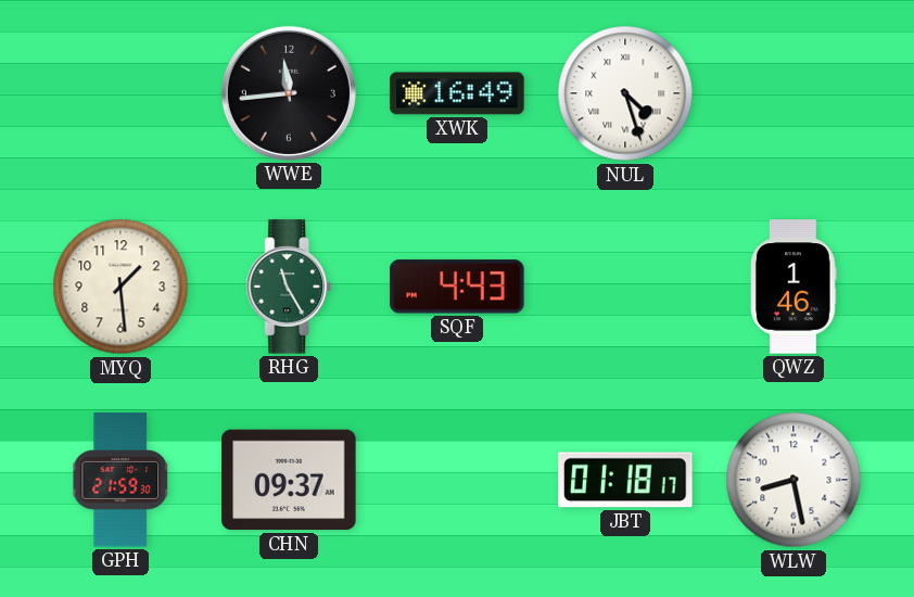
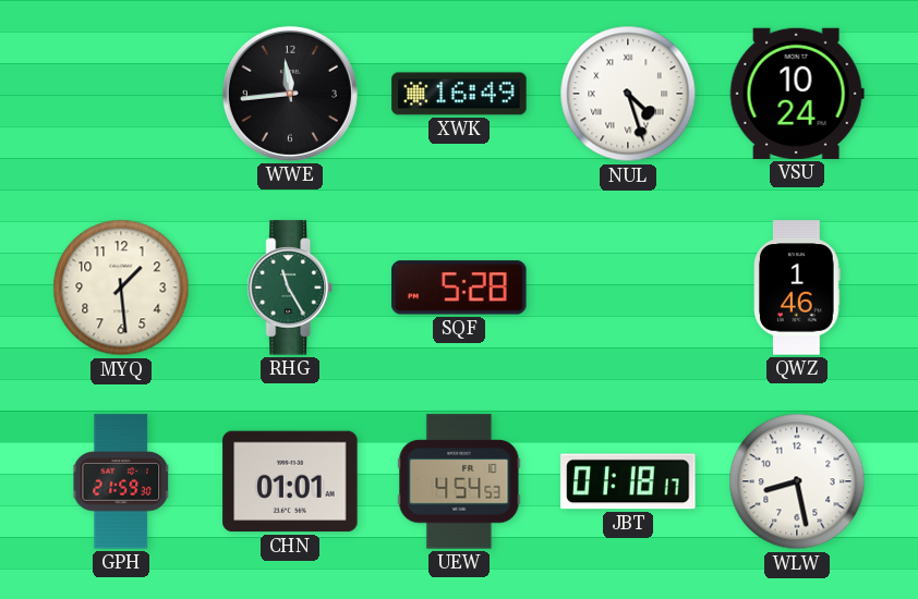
VSU: none -> 10:24
SQF: 4:43 -> 5:28
CHN: 09:37 -> 01:01
UEW: none -> 4:54
